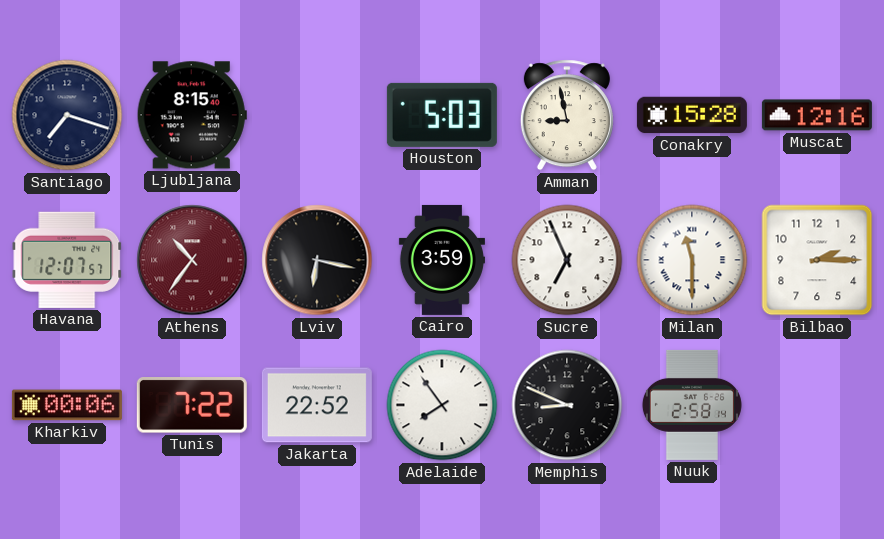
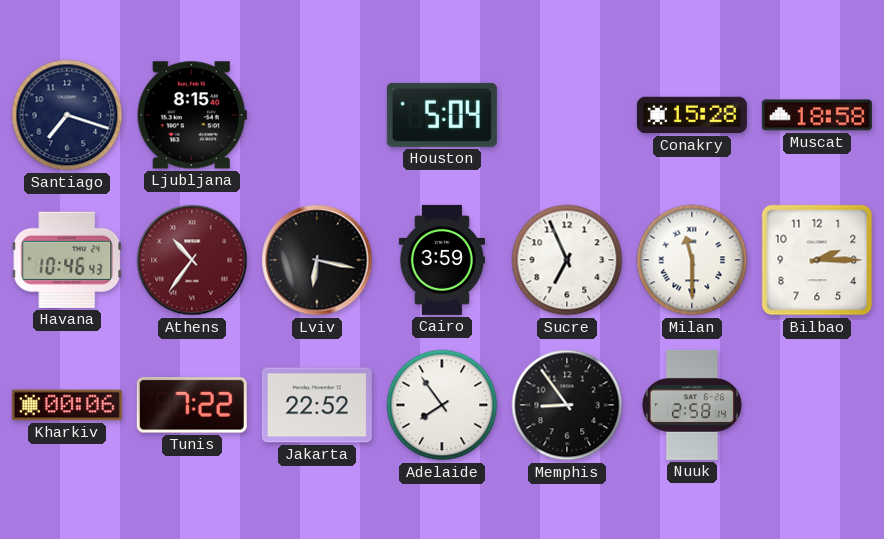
Houston: 5:03 -> 5:04
Amman: 8:58 -> none
Muscat: 12:16 -> 18:58
Havana: 12:07 -> 10:46
Memphis: 8:49 -> 8:54
